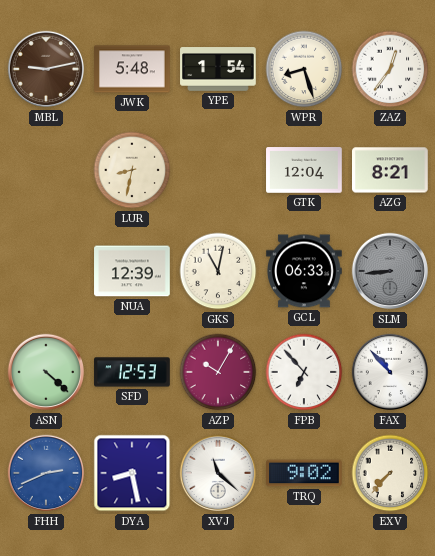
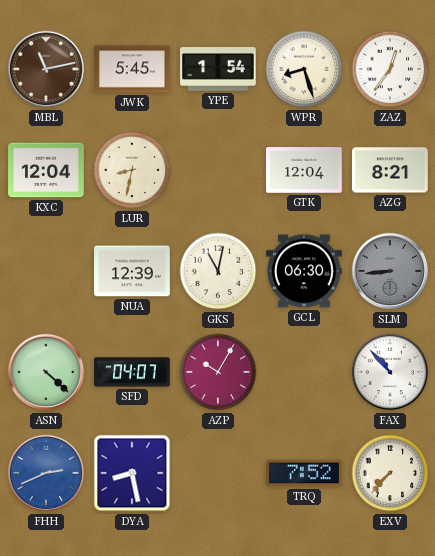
MBL: 9:13 -> 11:13
JWK: 5:48 -> 5:45
KXC: none -> 12:04
GCL: 06:33 -> 06:30
SFD: 12:53 -> 04:07
FPB: 6:53 -> none
XVJ: 11:22 -> none
TRQ: 9:02 -> 7:52
